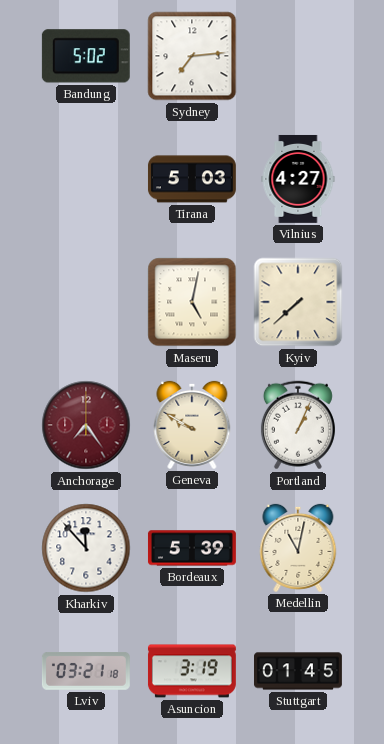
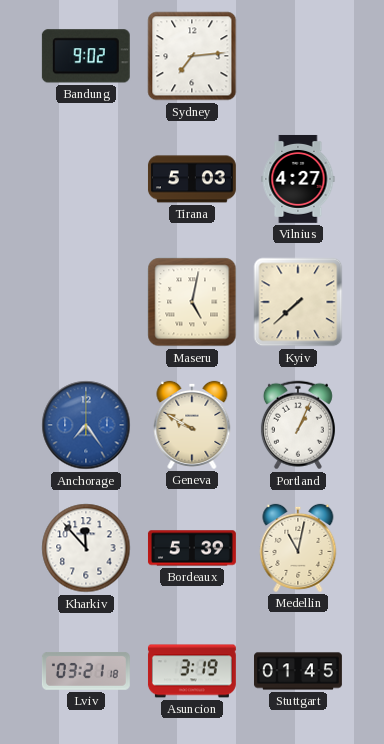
Bandung: 5:02 -> 9:02
Anchorage dial: burgundy -> blue
